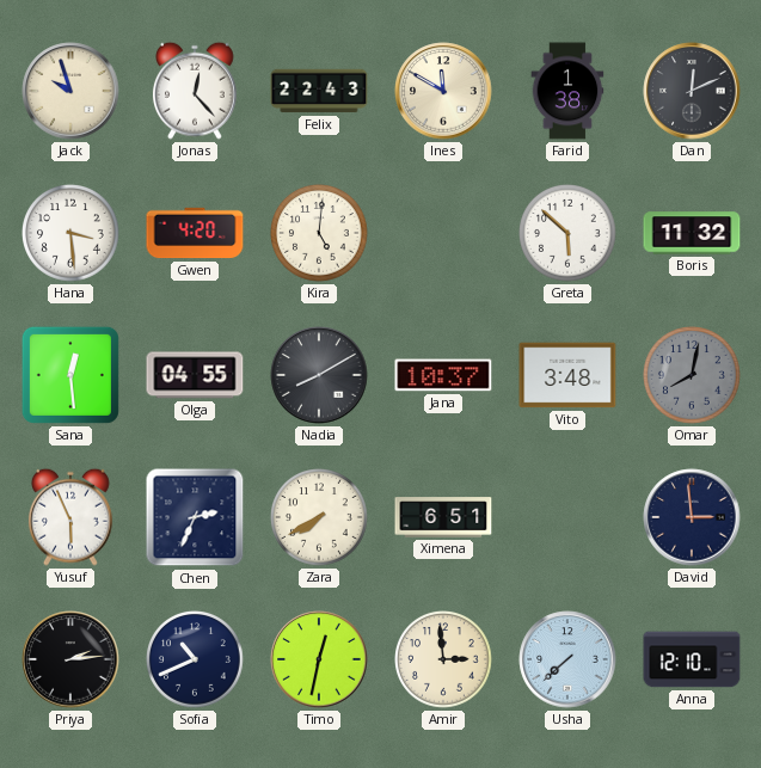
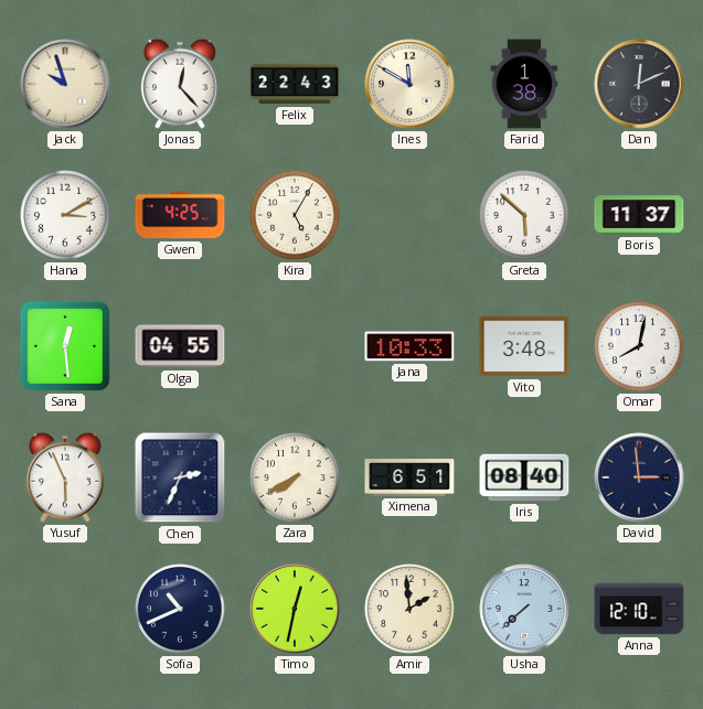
Hana: 3:29 -> 3:10
Gwen: 4:20 -> 4:25
Kira: 5:01 -> 5:05
Boris: 11:32 -> 11:37
Nadia: 8:10 -> none
Jana: 10:37 -> 10:33
Omar dial: grey -> white
Iris: none -> 08:40
Priya: 2:14 -> none
Amir: 2:59 -> 1:59
